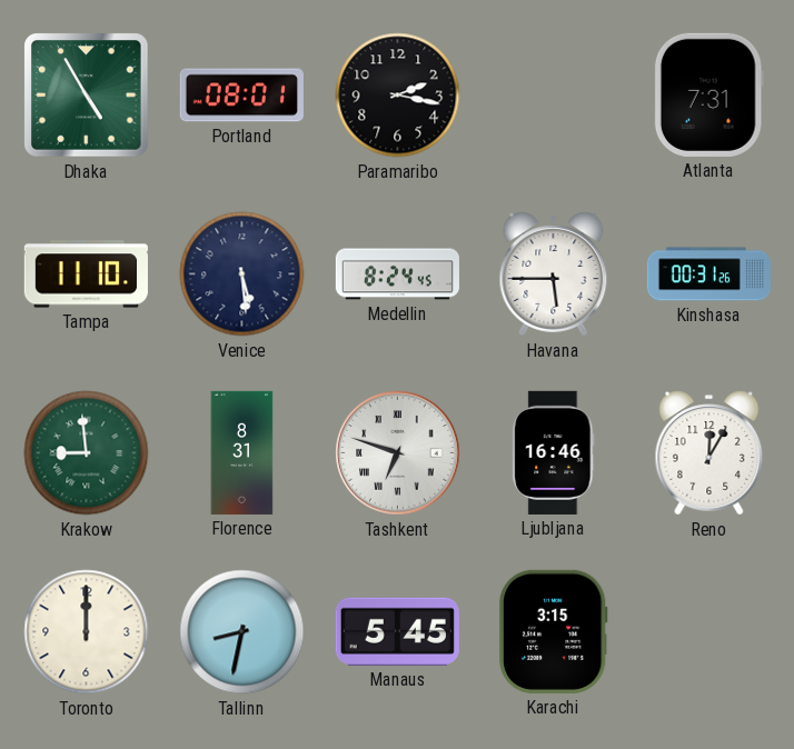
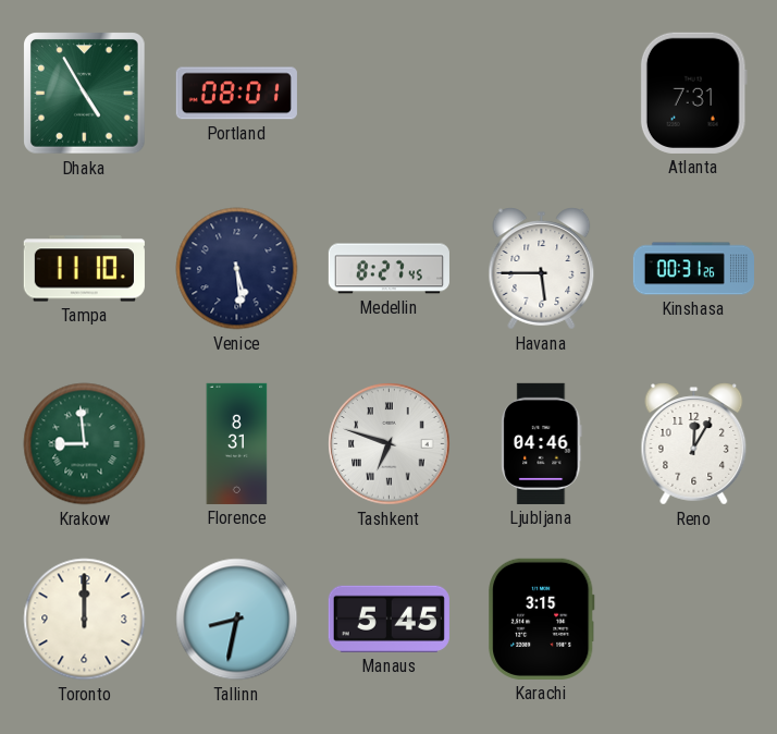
Paramaribo: 2:17 -> none
Medellin: 8:24 -> 8:27
Ljubljana: 16:46 -> 04:46
